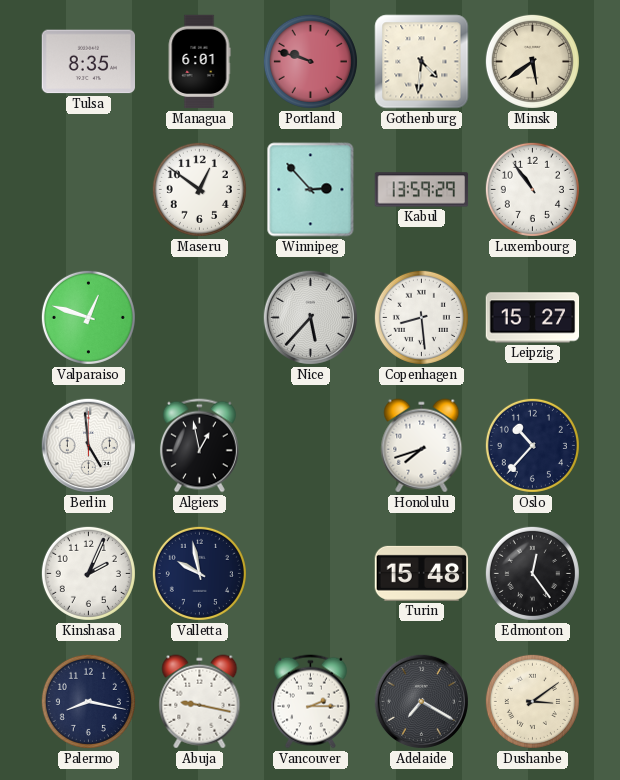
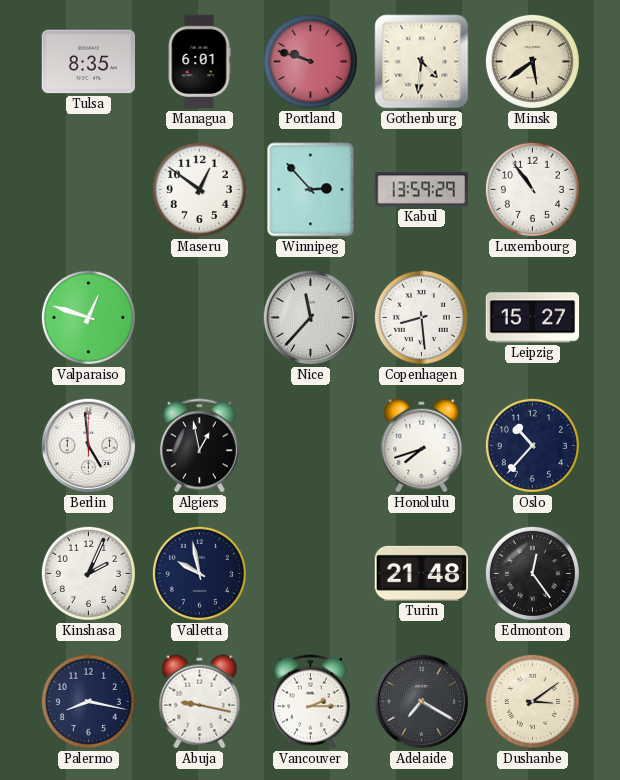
Nice: 5:37 -> 11:37
Turin: 15:48 -> 21:48
